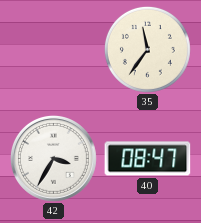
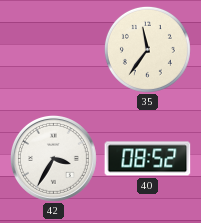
40: 08:47 -> 08:52
